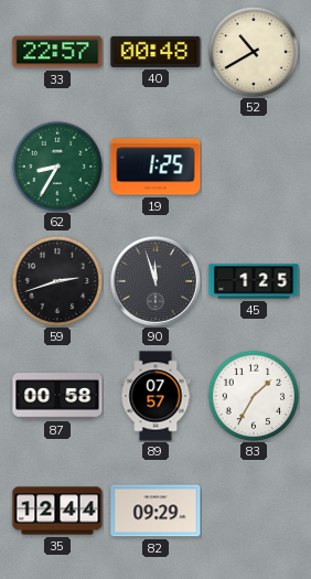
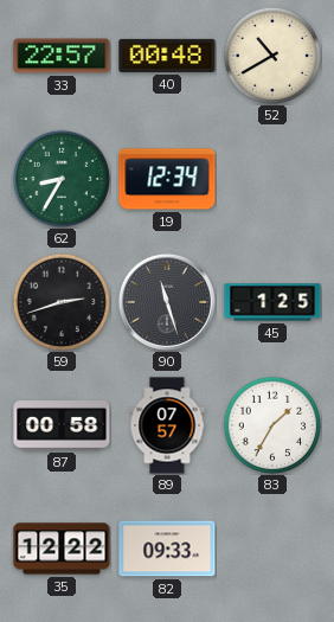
19: 1:25 -> 12:34
90: 11:57 -> 11:27
35: 12:44 -> 12:22
82: 09:29 -> 09:33
